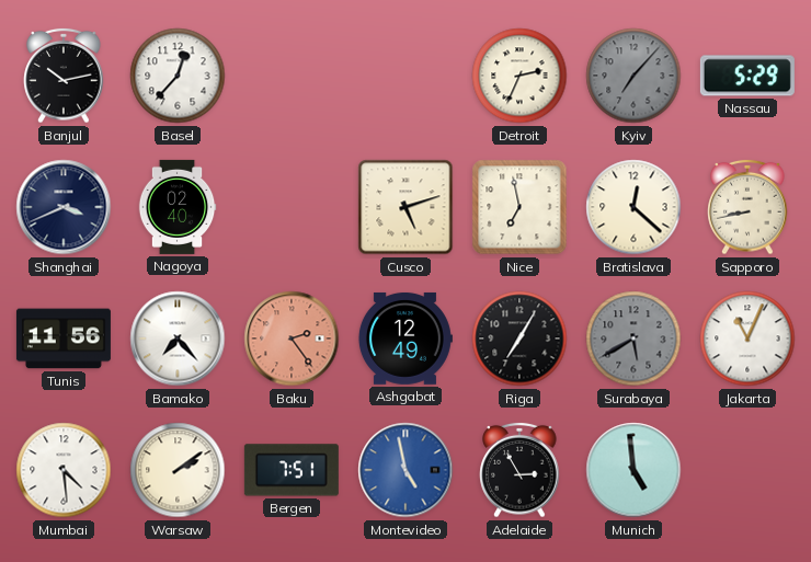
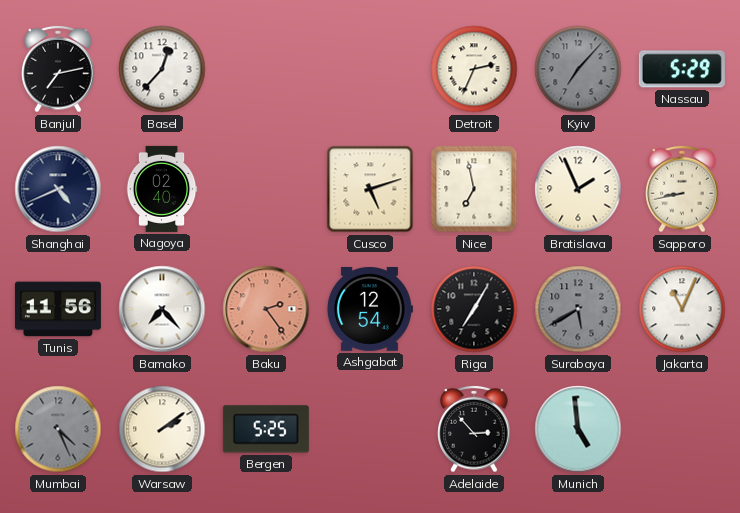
Banjul: 10:13 -> 7:13
Shanghai: 3:41 -> 4:41
Bratislava: 12:22 -> 1:56
Ashgabat: 12:49 -> 12:54
Mumbai: 4:29 -> 4:26
Mumbai dial: white -> grey
Bergen: 7:51 -> 5:25
Montevideo: 4:58 -> none
Adelaide: 2:55 -> 2:53
